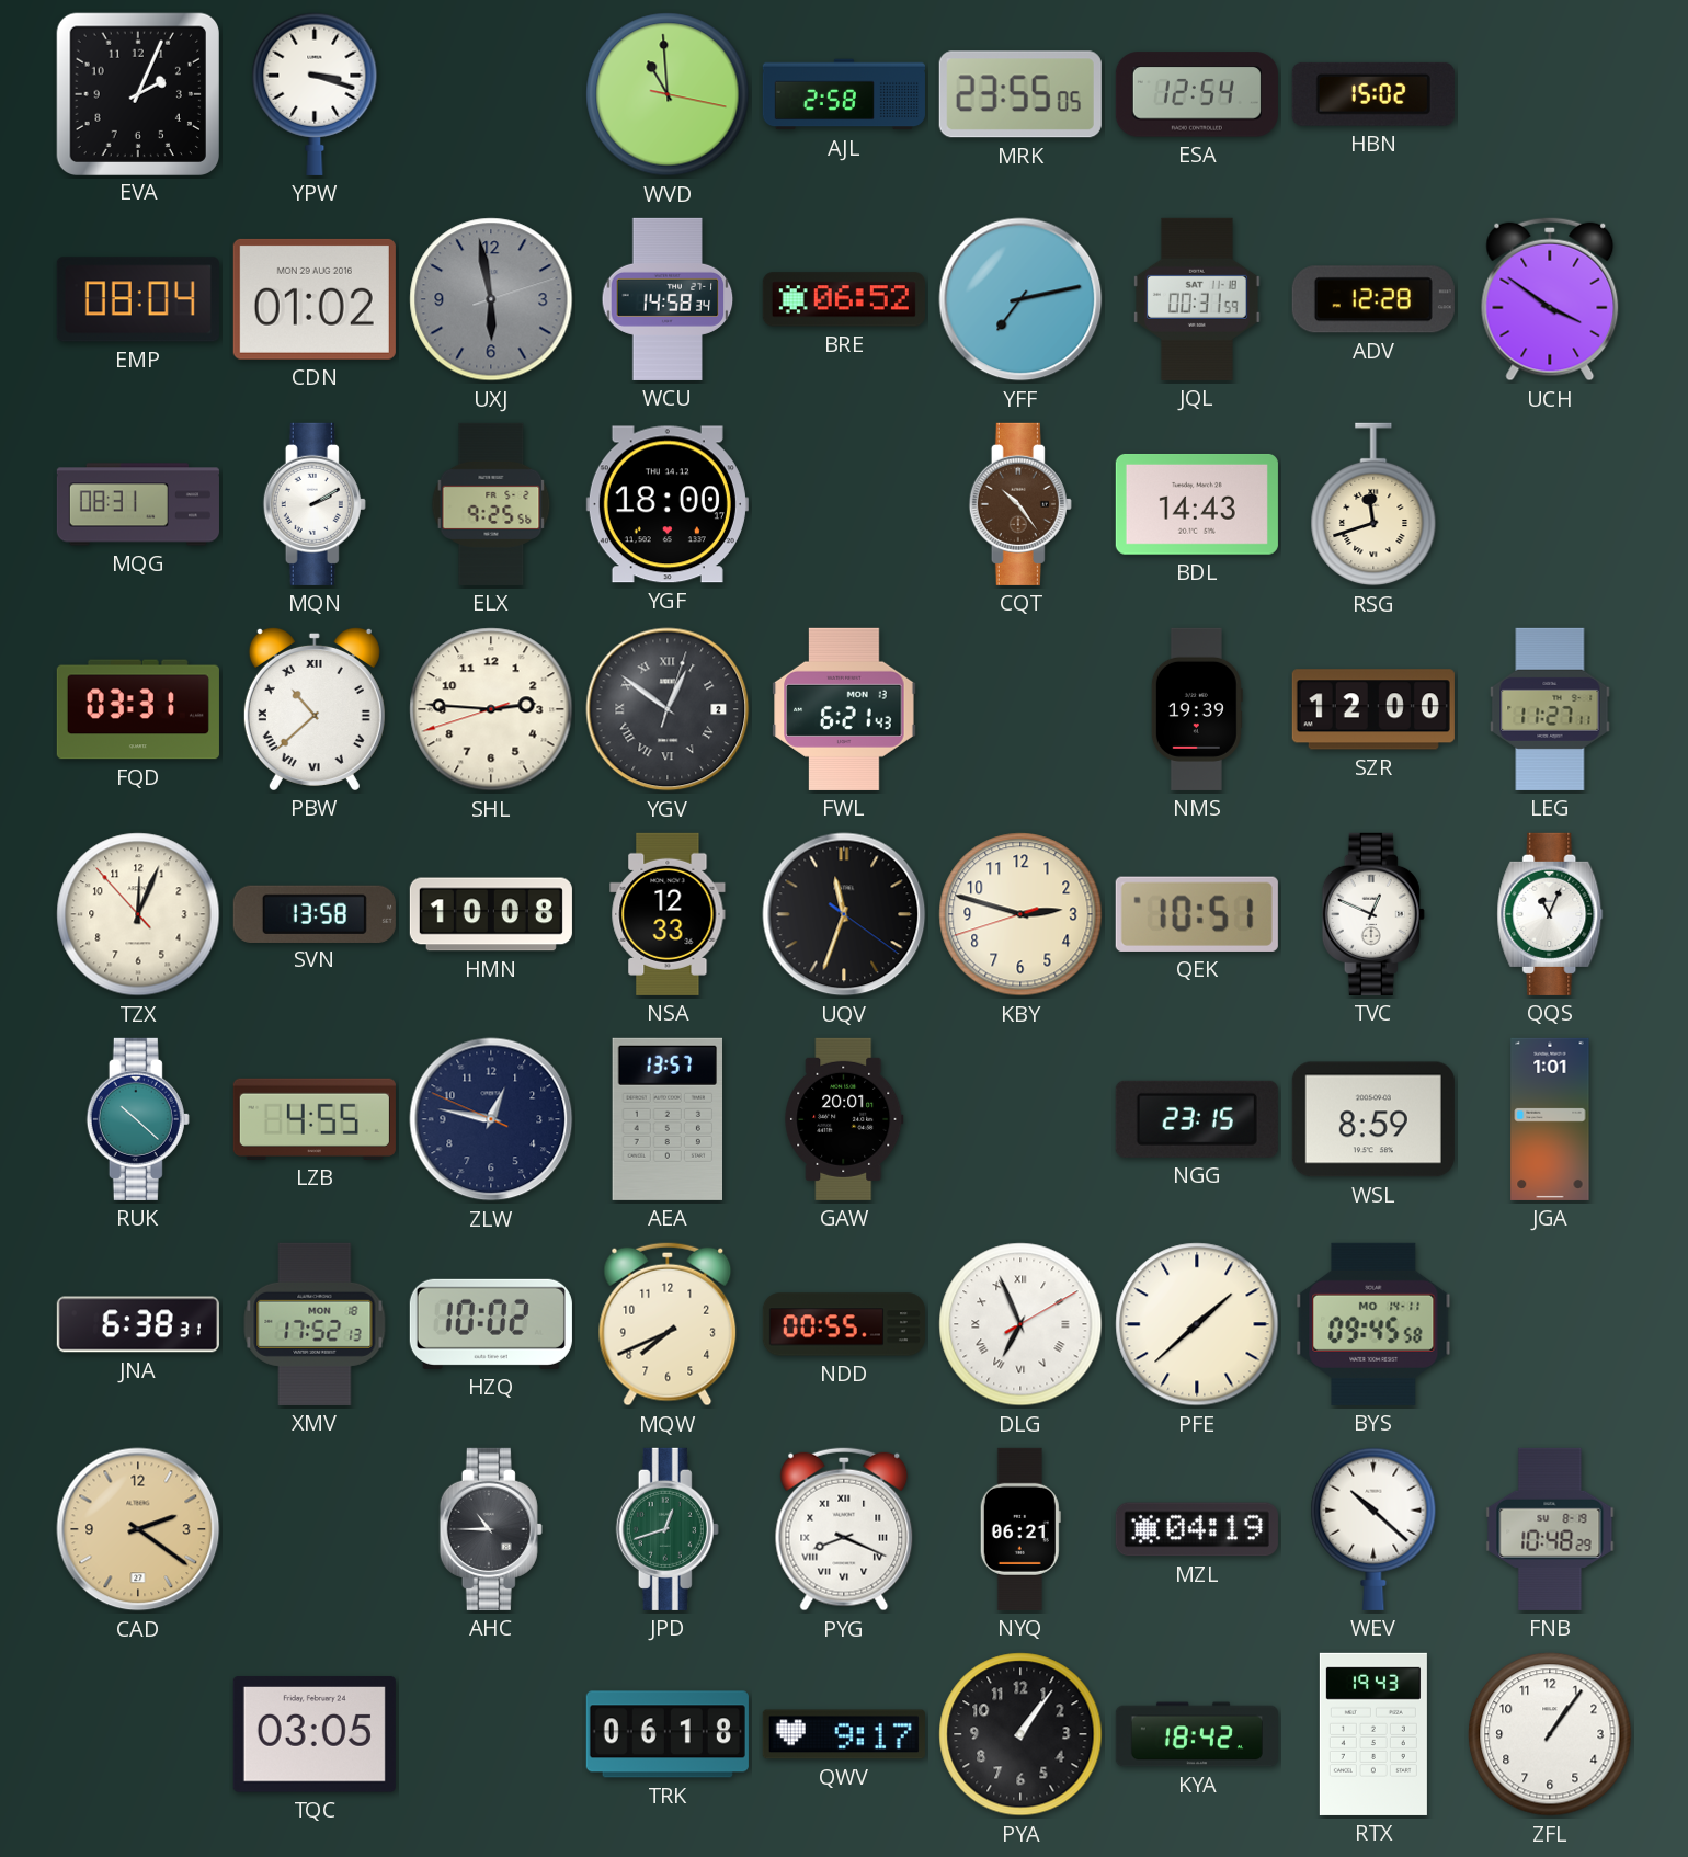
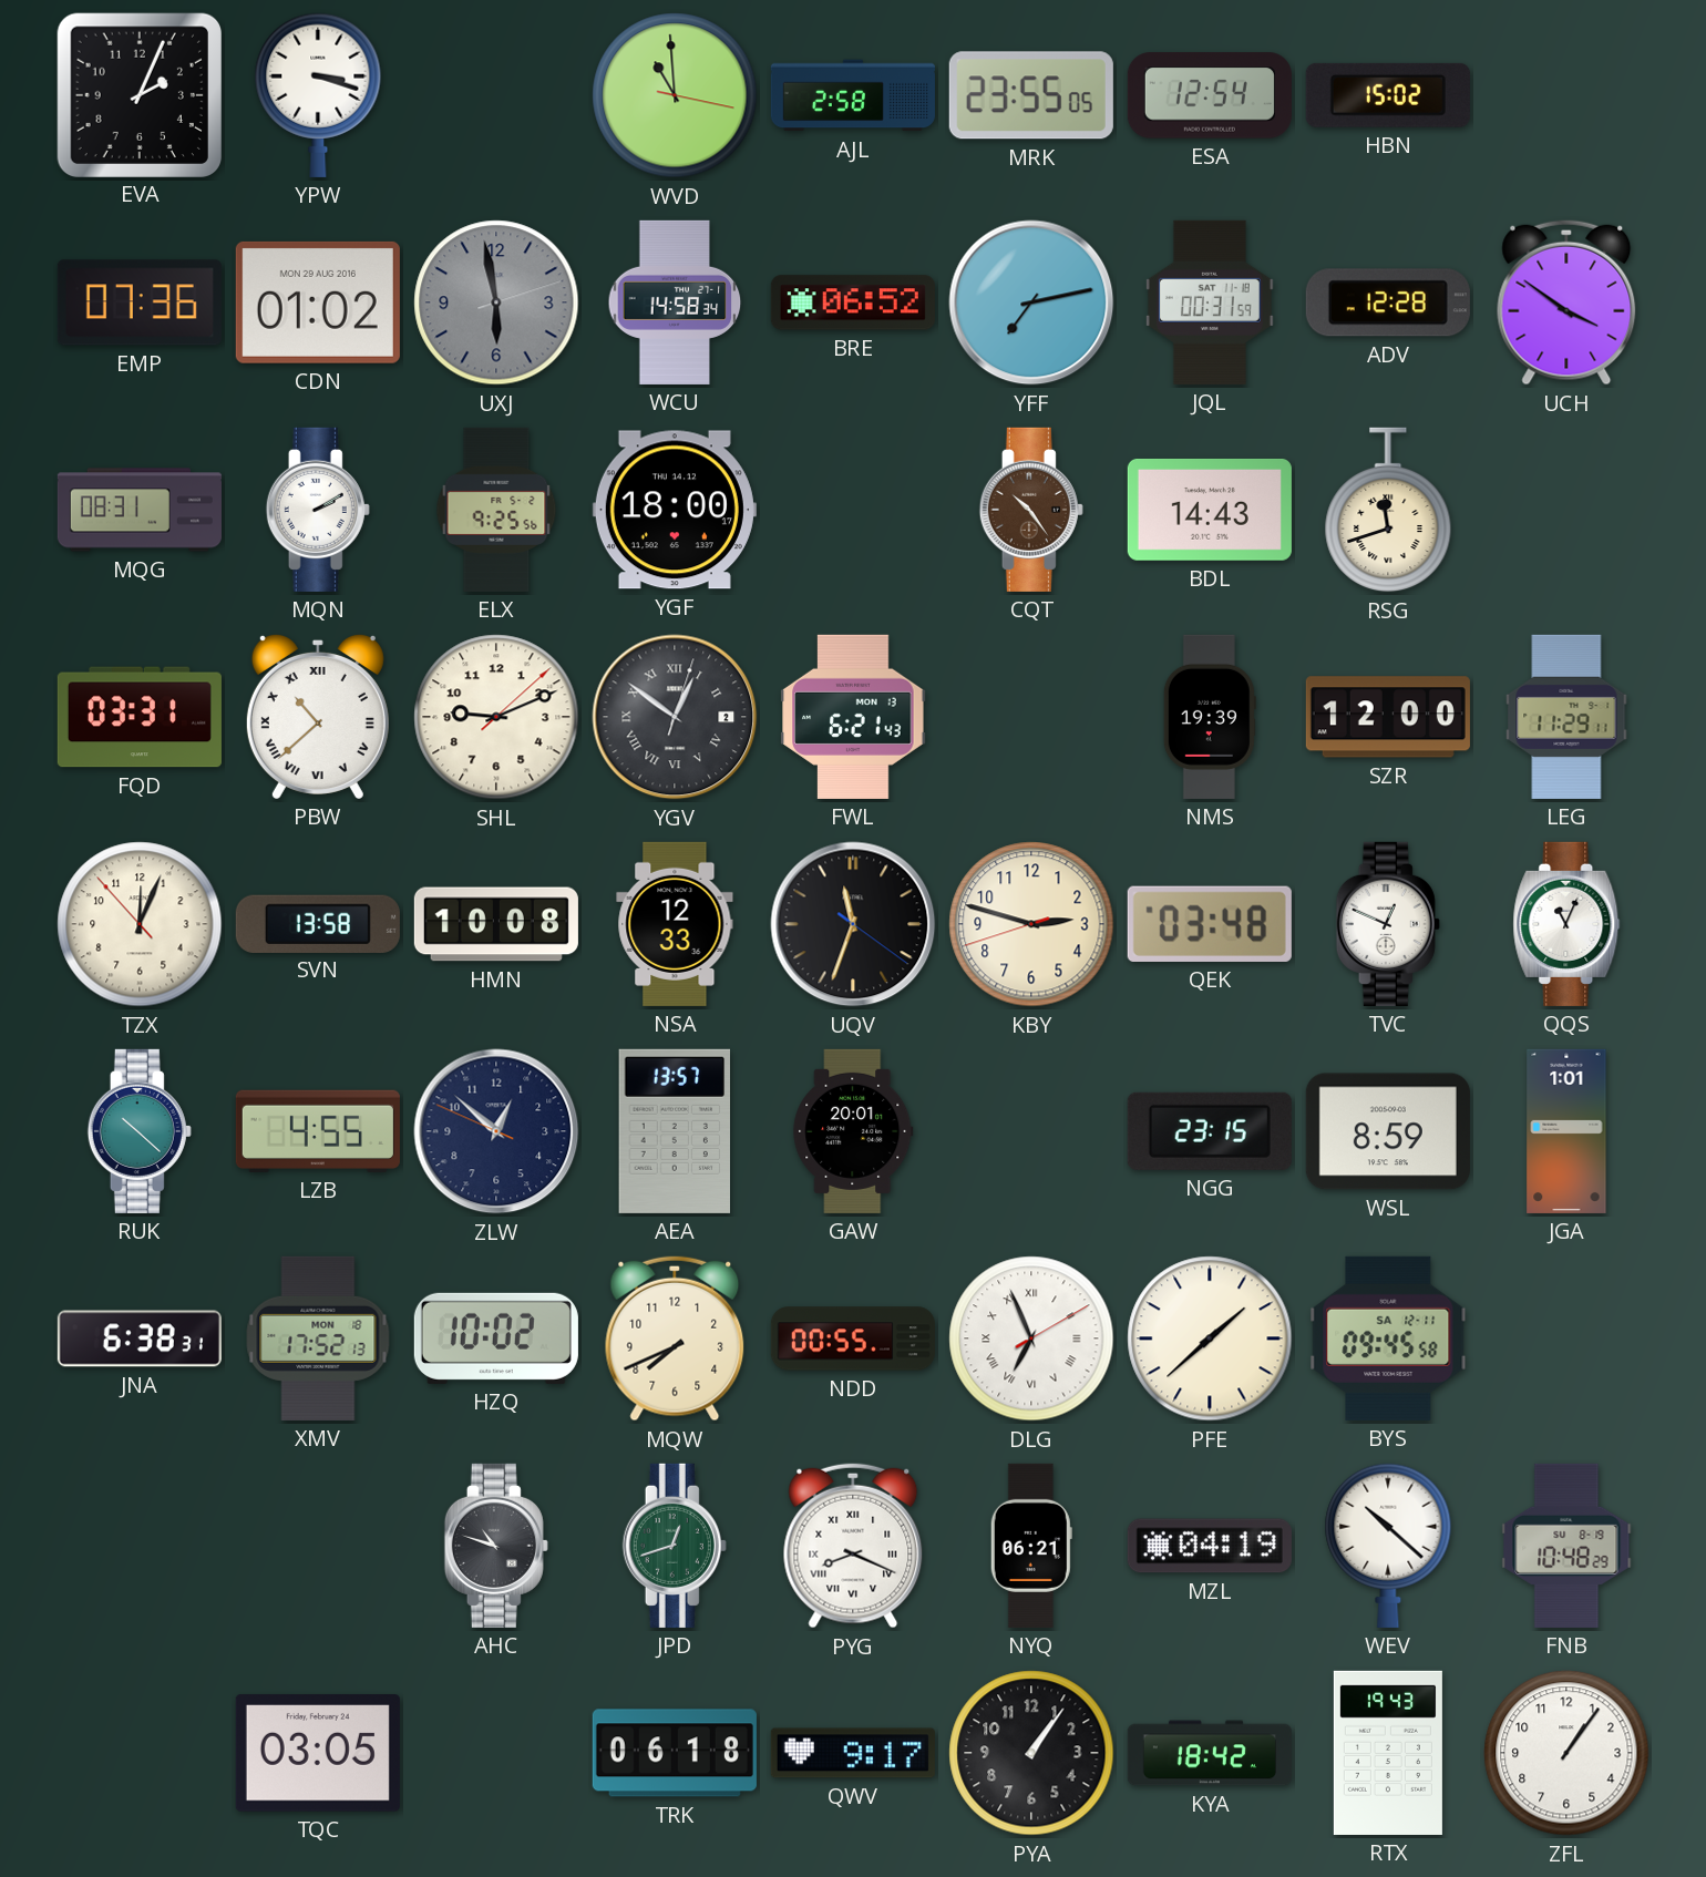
EMP: 08:04 -> 07:36
SHL: 2:45 -> 9:11
LEG: 11:27 -> 11:29
QEK: 10:51 -> 03:48
ZLW: 12:46 -> 12:51
BYS date: MO 14-11 -> SA 12-11
CAD: 2:21 -> none
AHC: 10:45 -> 10:48
